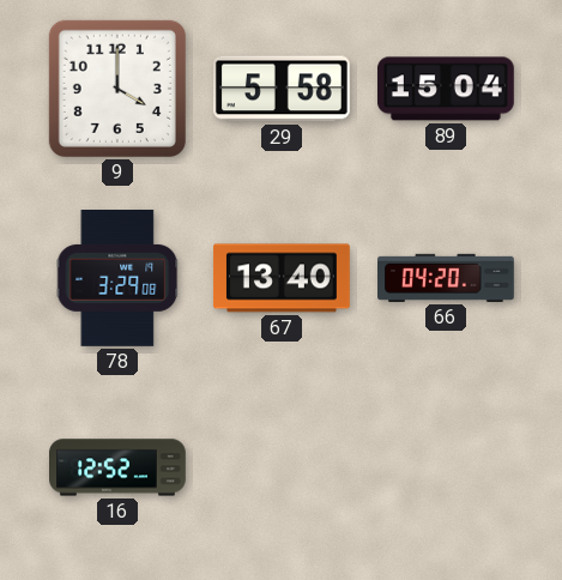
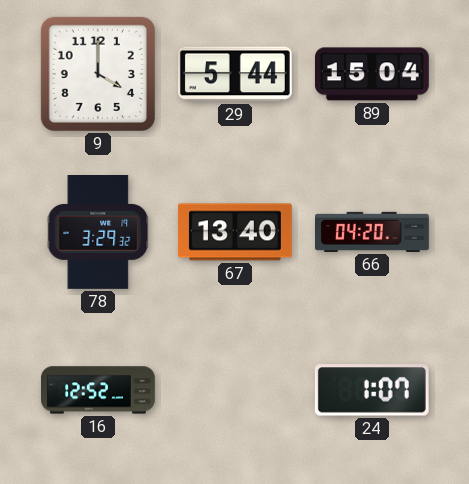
29: 5:58 -> 5:44
78: 3:29:08 -> 3:29:32
24: none -> 1:07
